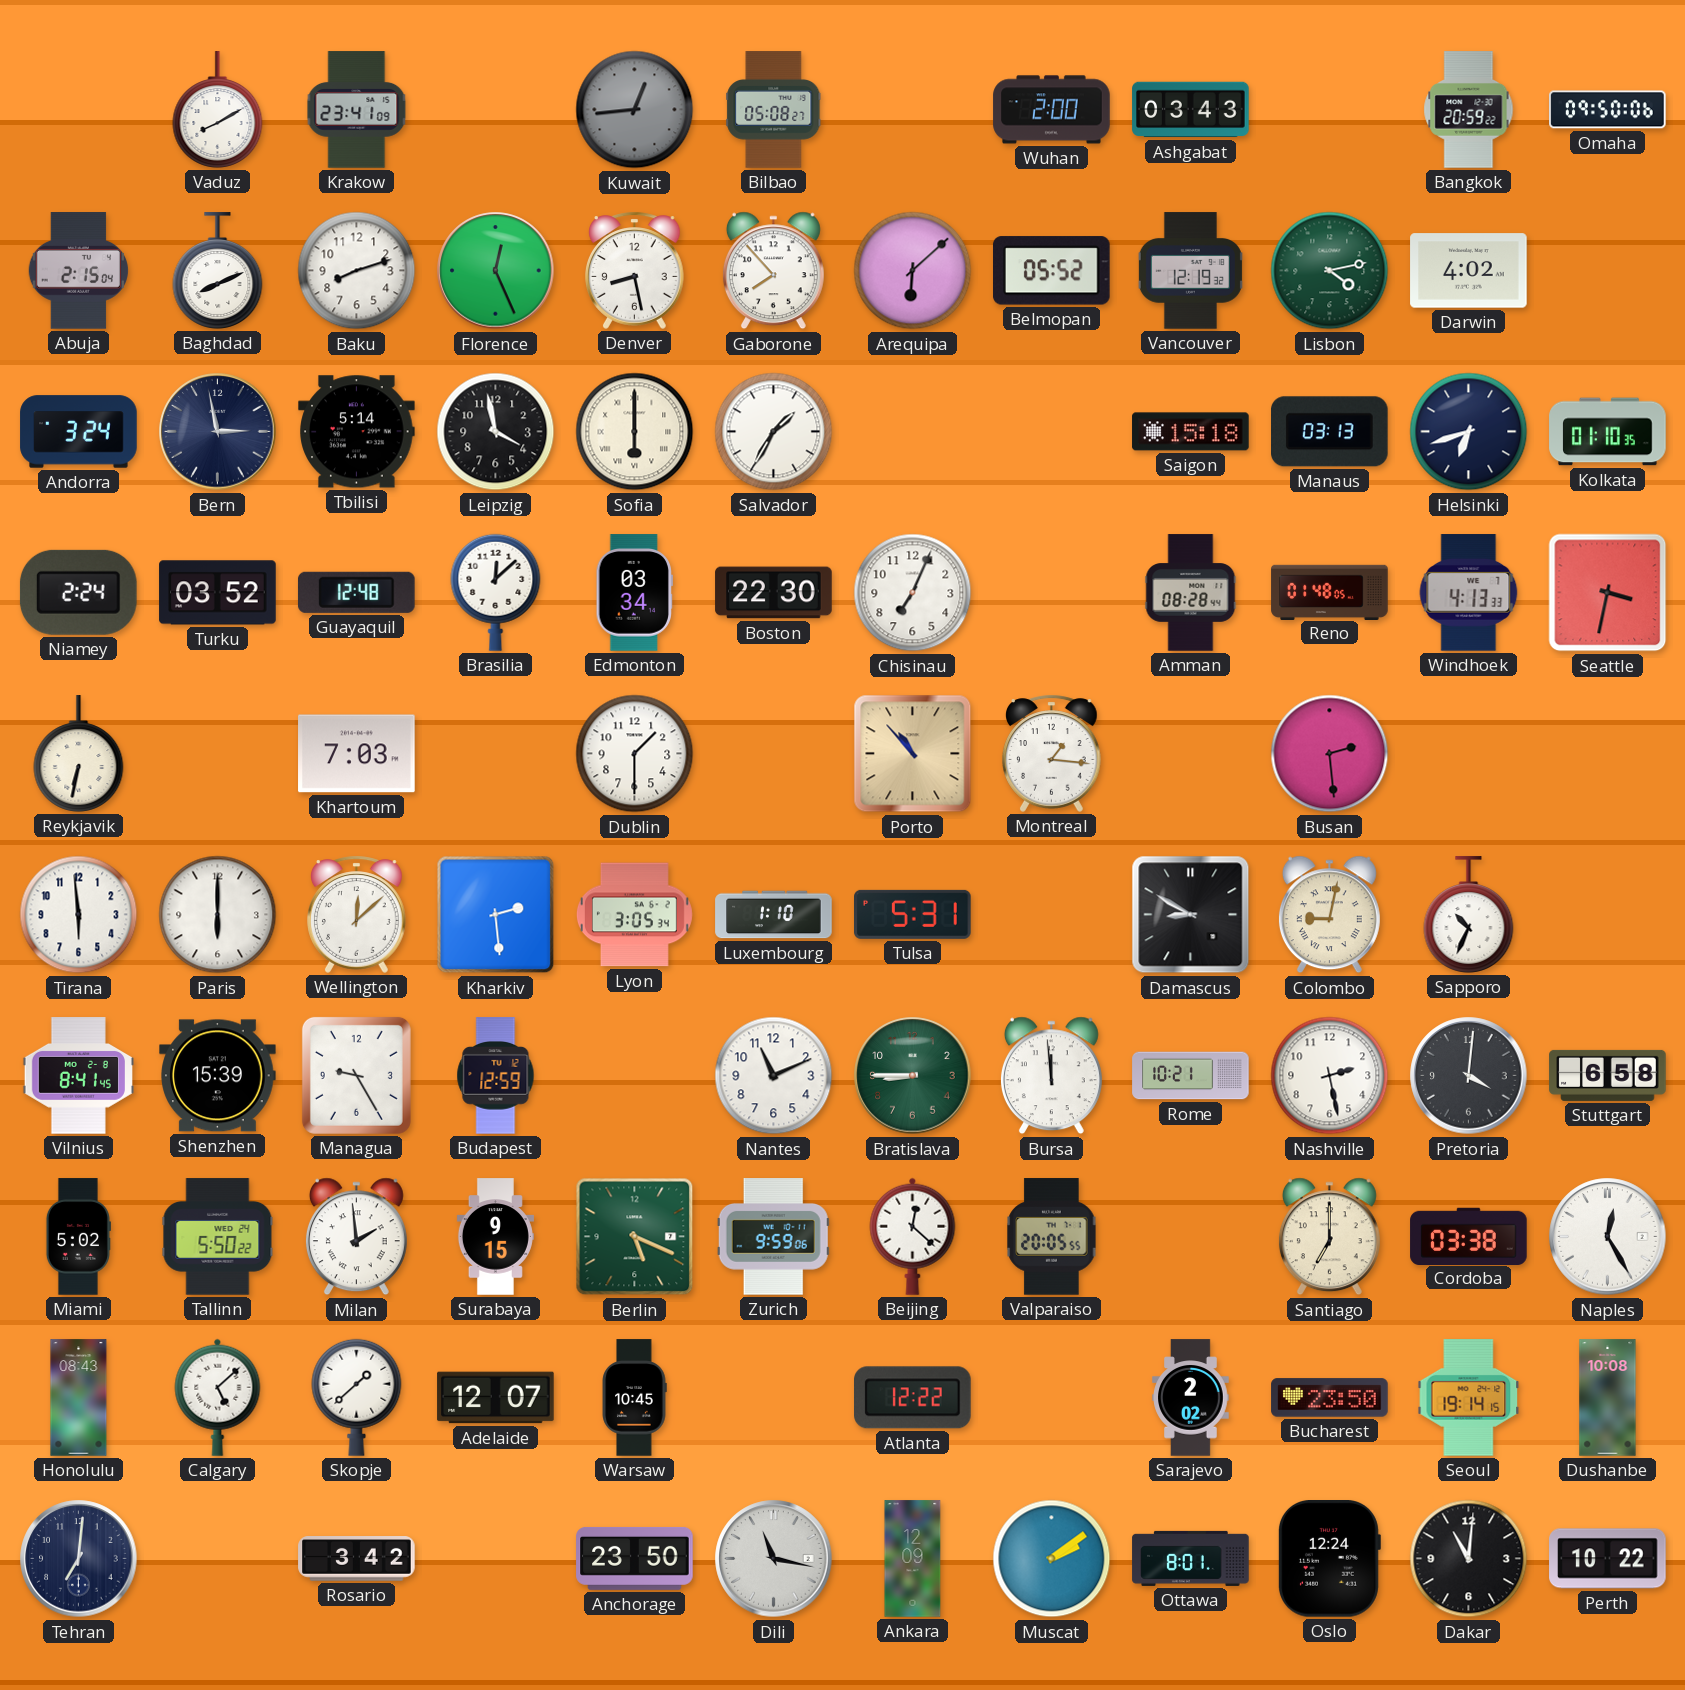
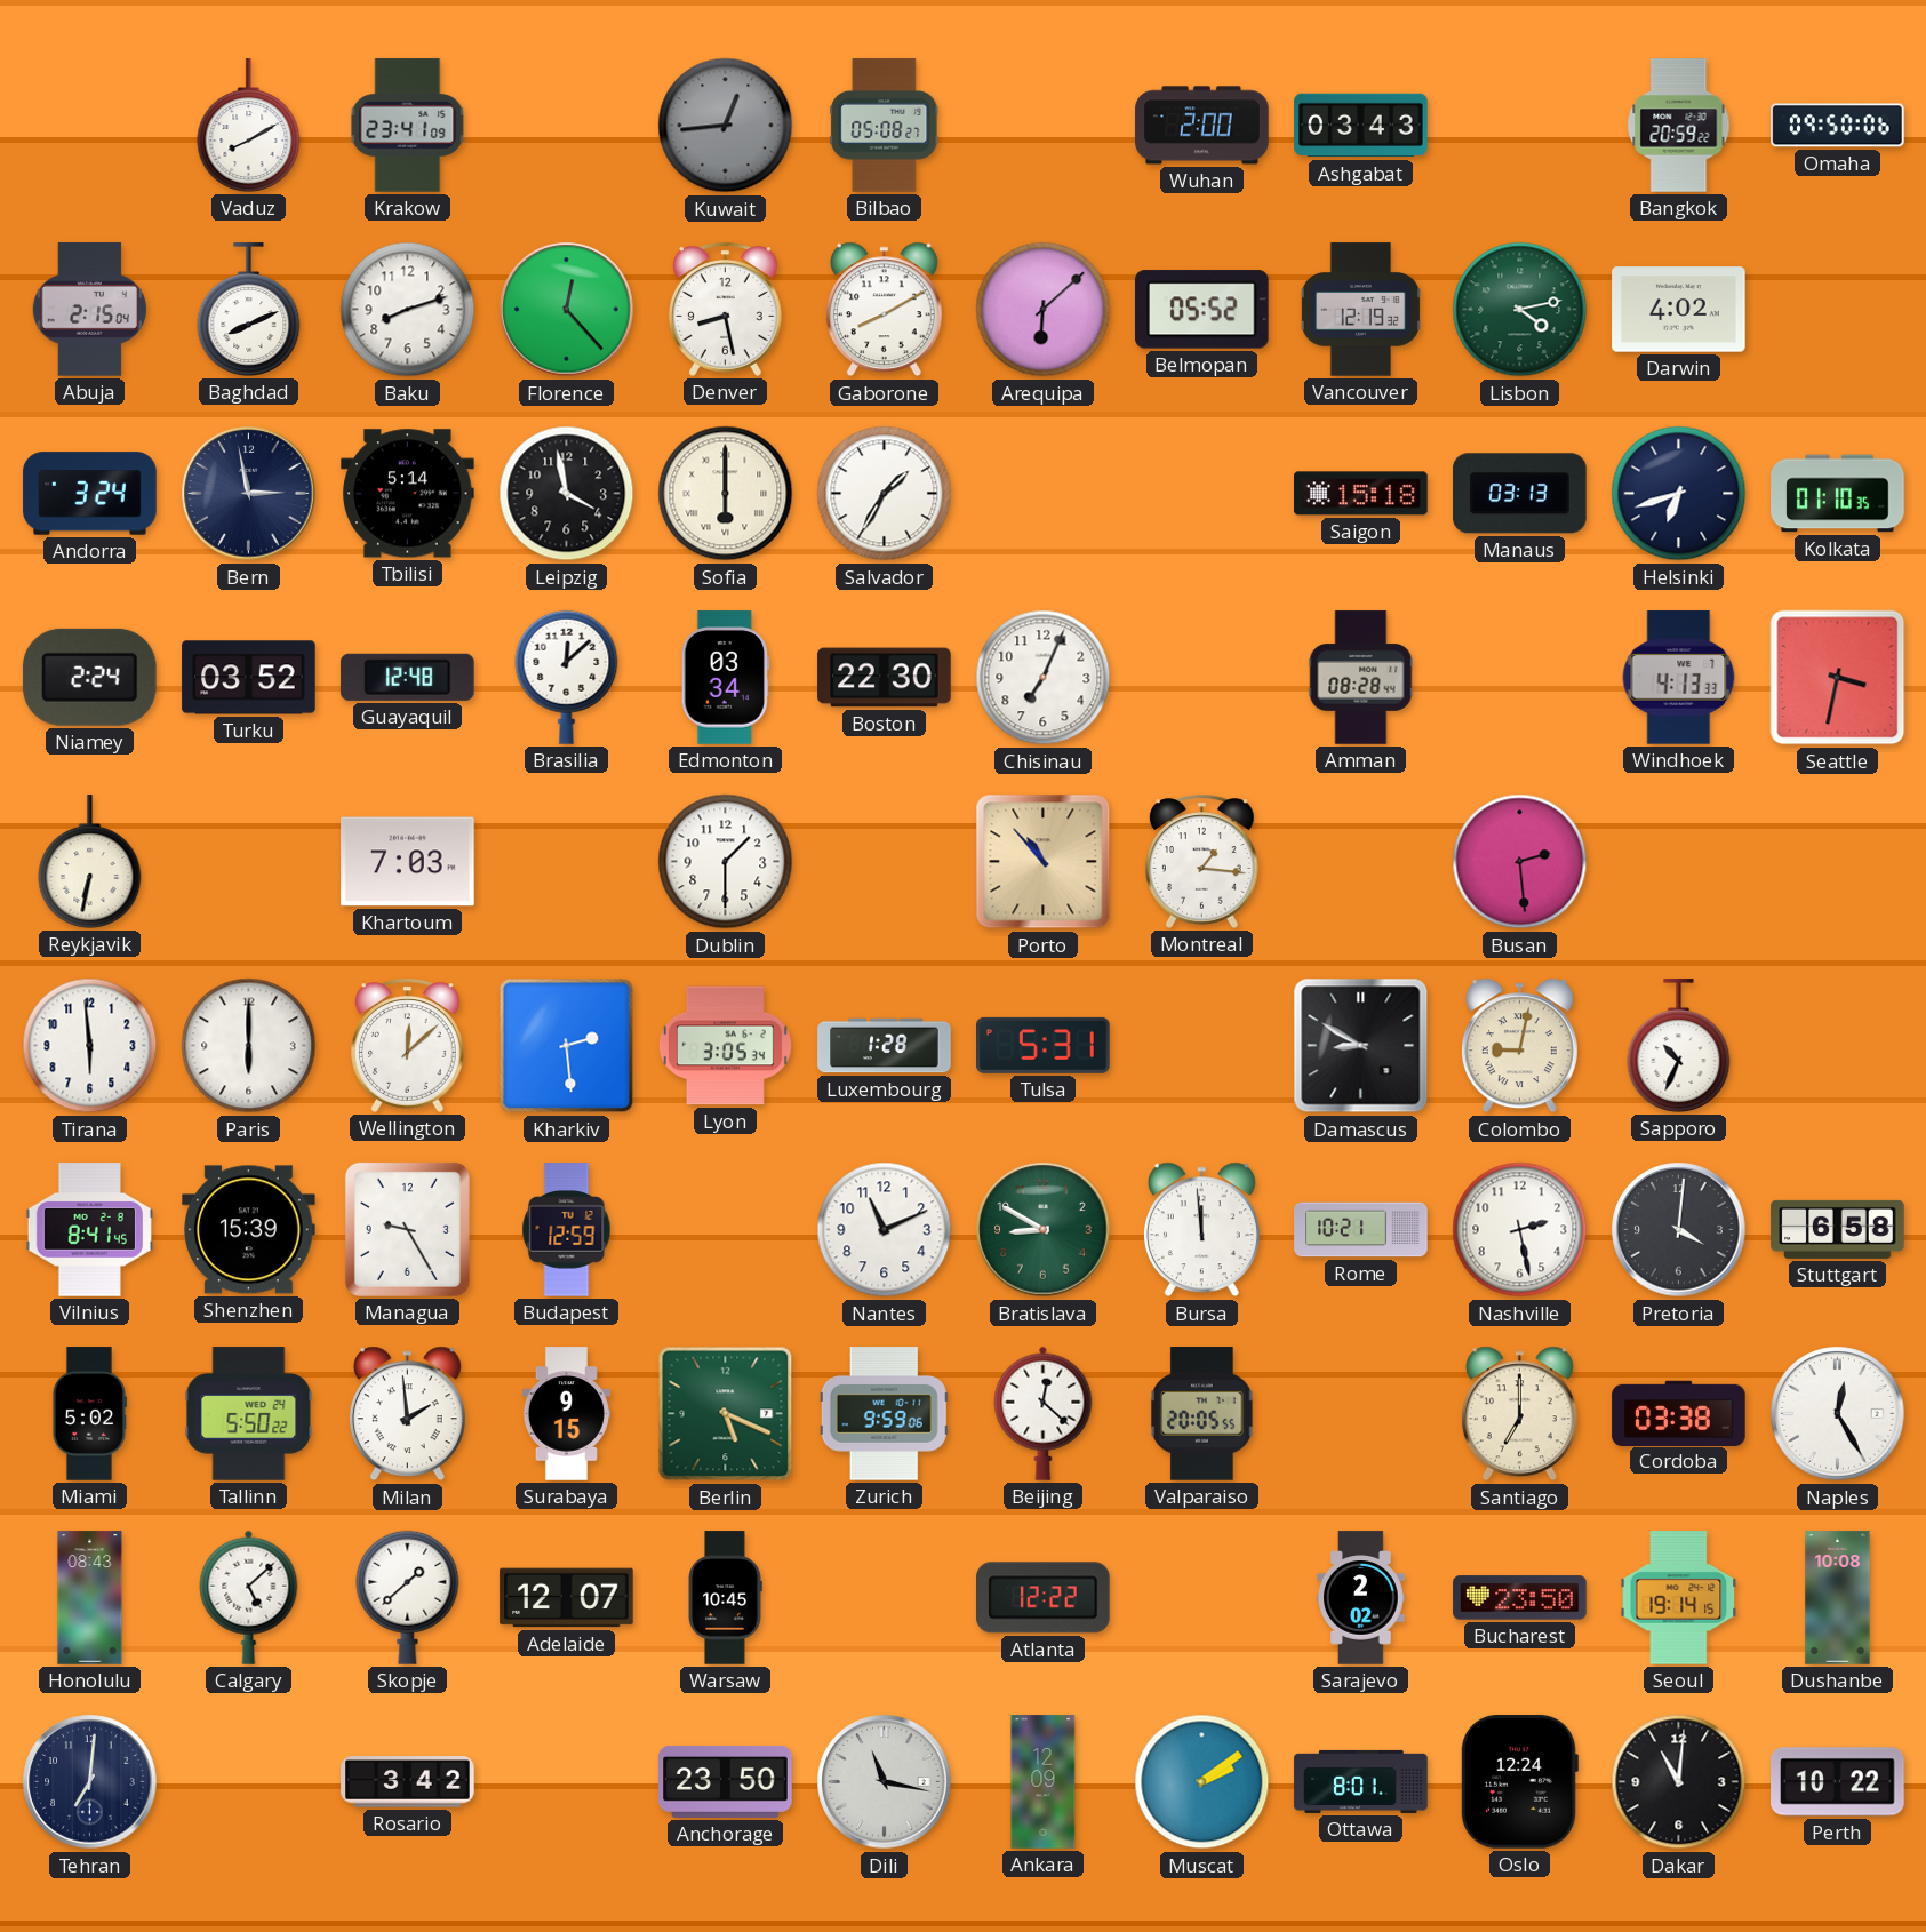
Florence: 12:26 -> 12:23
Gaborone: 7:53 -> 8:10
Reno: 01:48 -> none
Luxembourg: 1:10 -> 1:28
Bratislava: 8:45 -> 8:50
